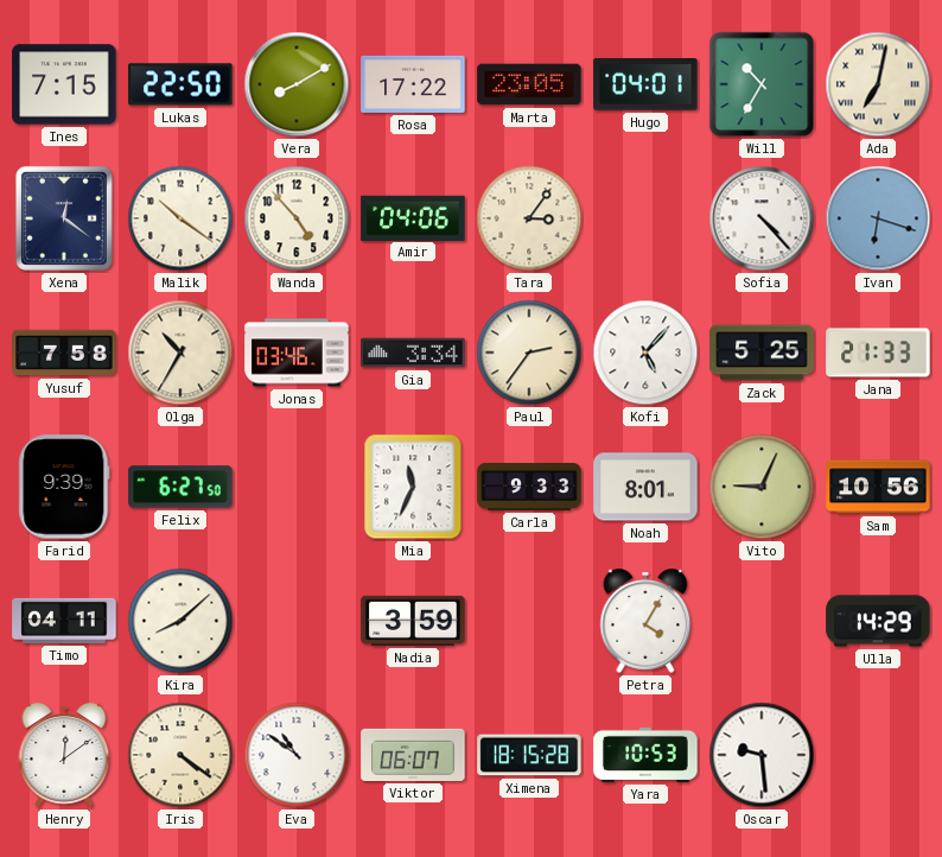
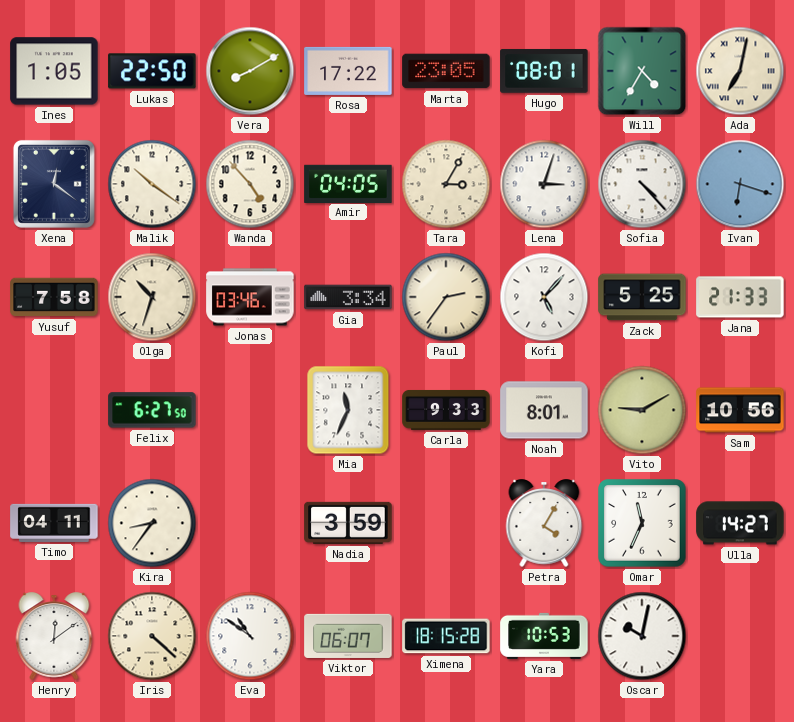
Ines: 7:15 -> 1:05
Hugo: 04:01 -> 08:01
Will: 10:35 -> 4:35
Amir: 04:06 -> 04:05
Tara: 3:06 -> 3:05
Lena: none -> 3:03
Olga: 10:35 -> 10:33
Farid: 9:39 -> none
Vito: 9:04 -> 9:10
Kira: 8:08 -> 8:36
Omar: none -> 11:34
Ulla: 14:29 -> 14:27
Iris: 4:21 -> 4:22
Oscar: 9:29 -> 10:02
